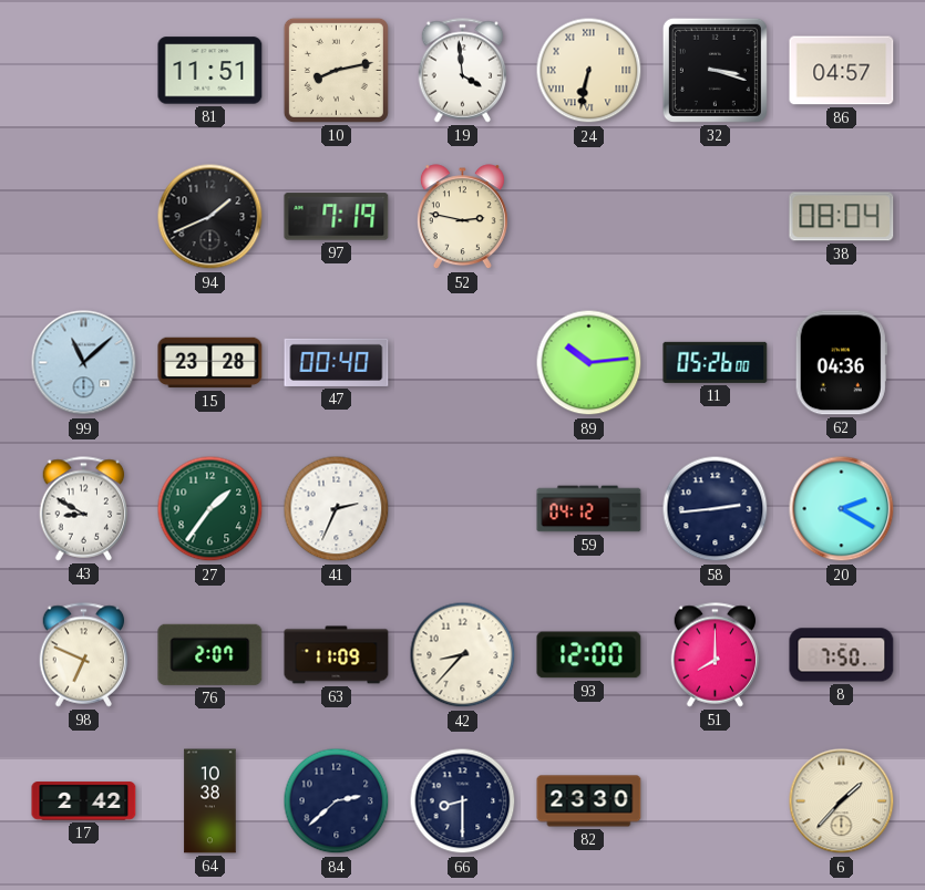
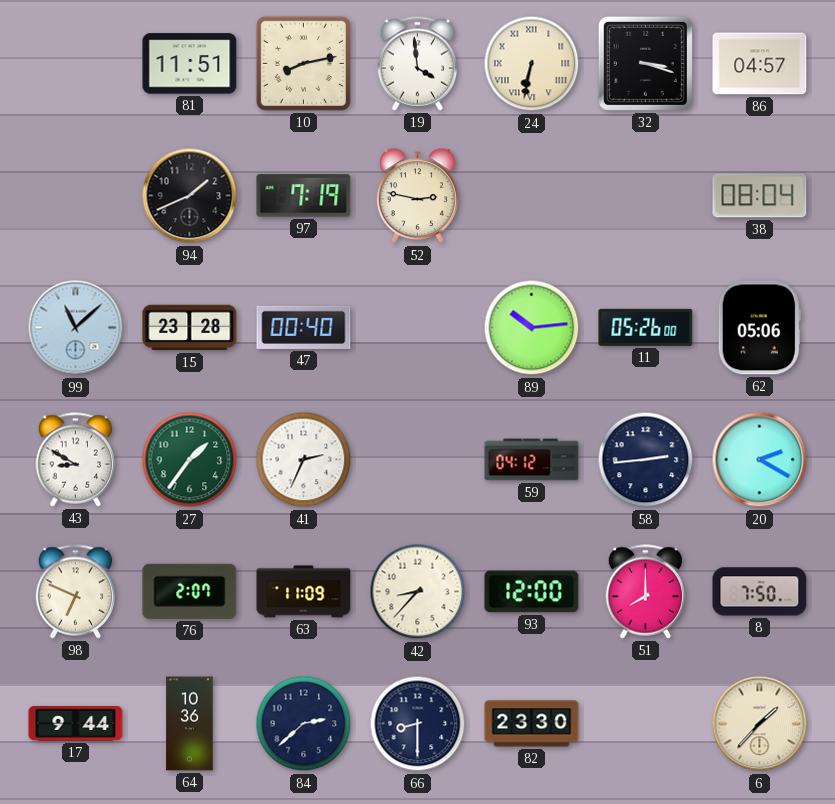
62: 04:36 -> 05:06
17: 2:42 -> 9:44
64: 10:38 -> 10:36
